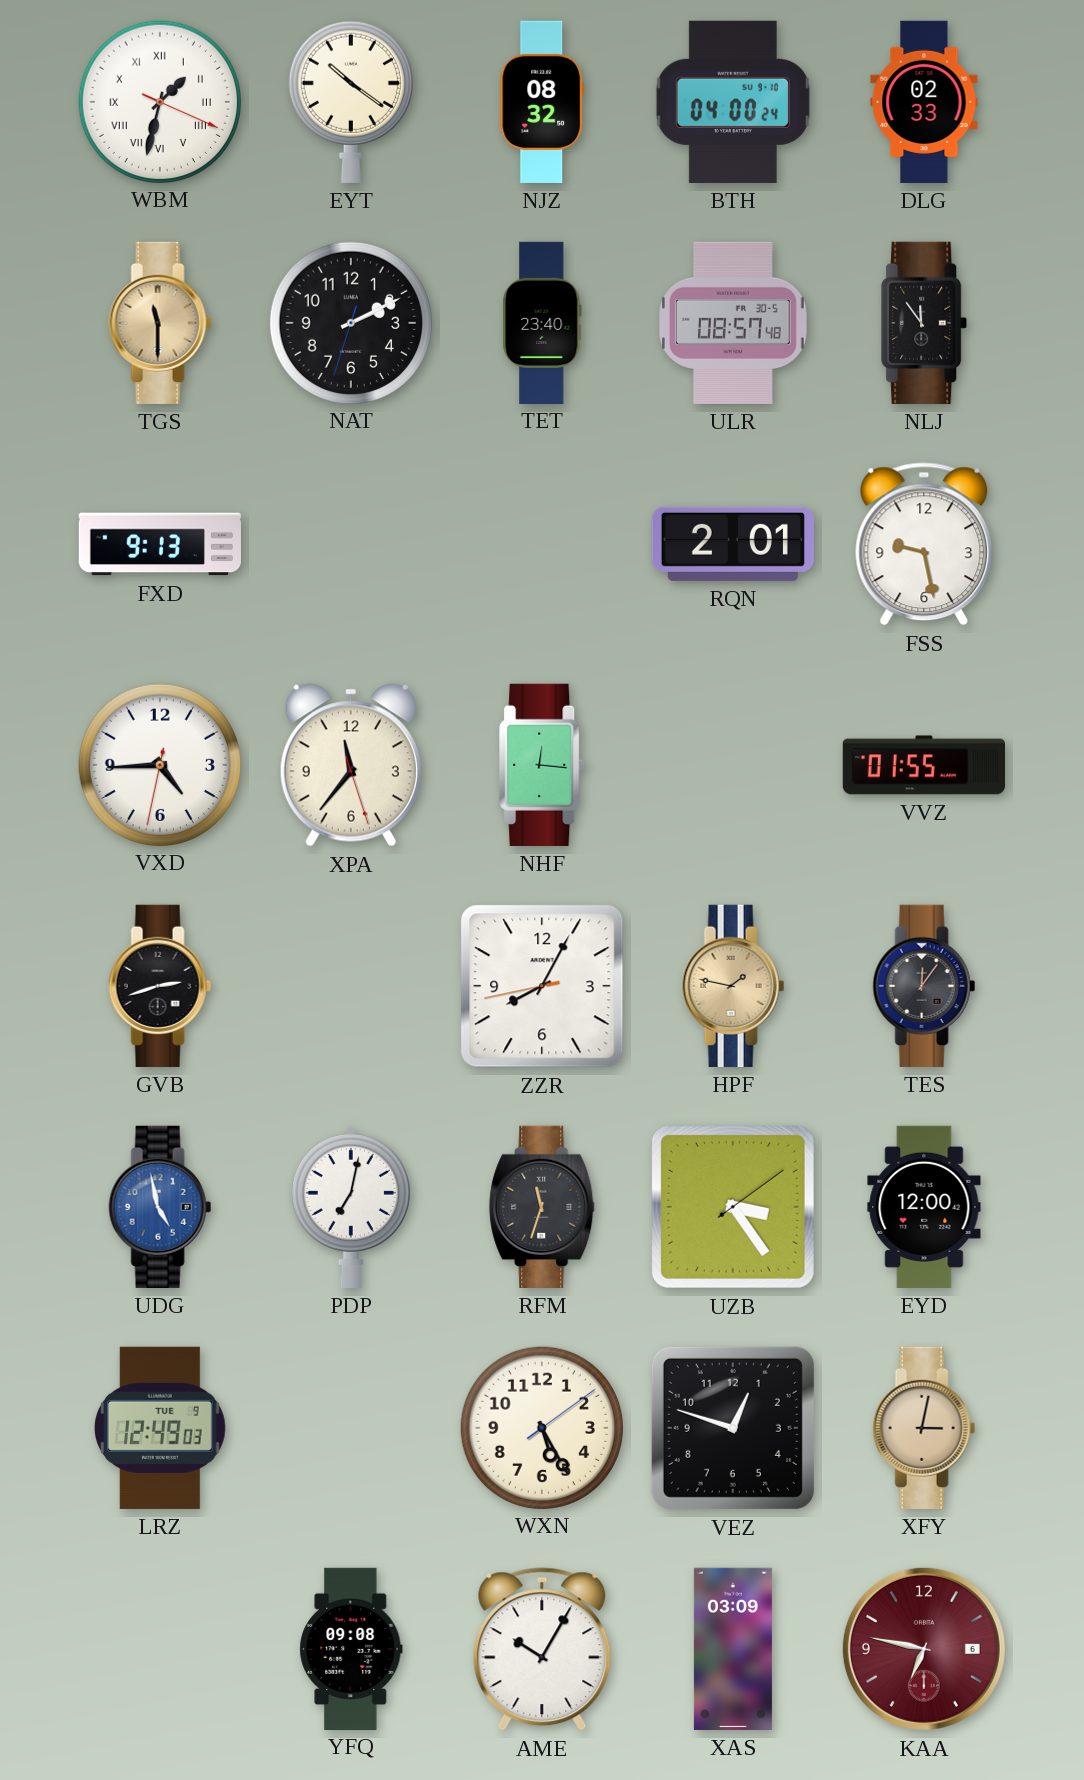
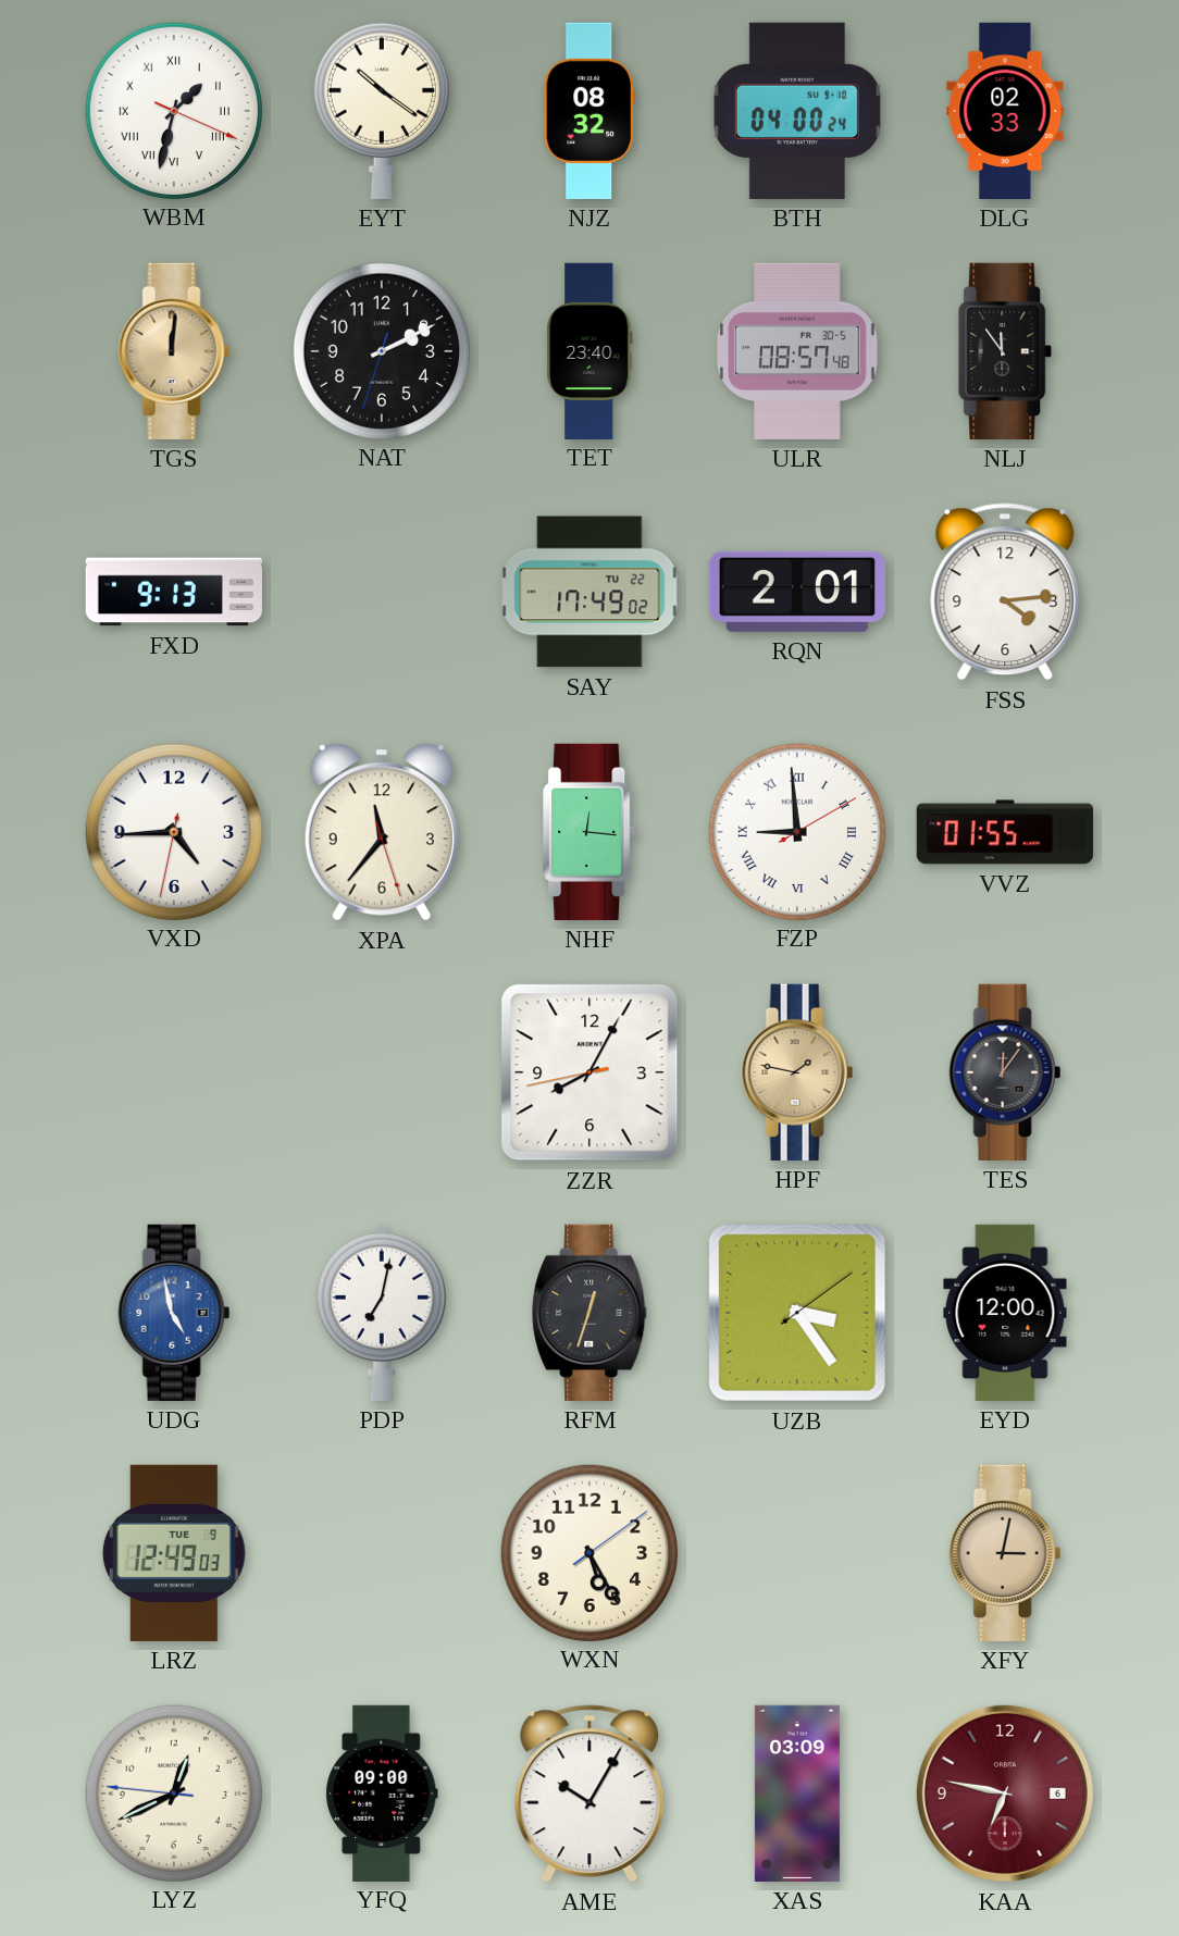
TGS: 11:30 -> 12:01
SAY: none -> 17:49
FSS: 9:28 -> 4:14
FZP: none -> 8:59
GVB: 2:42 -> none
RFM: 11:33 -> 12:33
VEZ: 12:48 -> none
LYZ: none -> 12:40
YFQ: 09:08 -> 09:00
